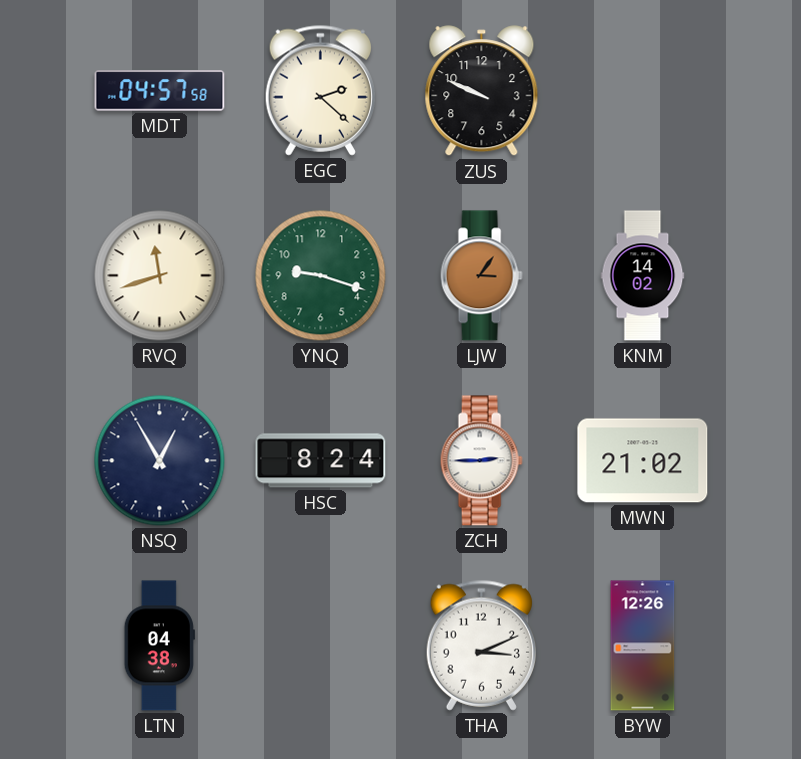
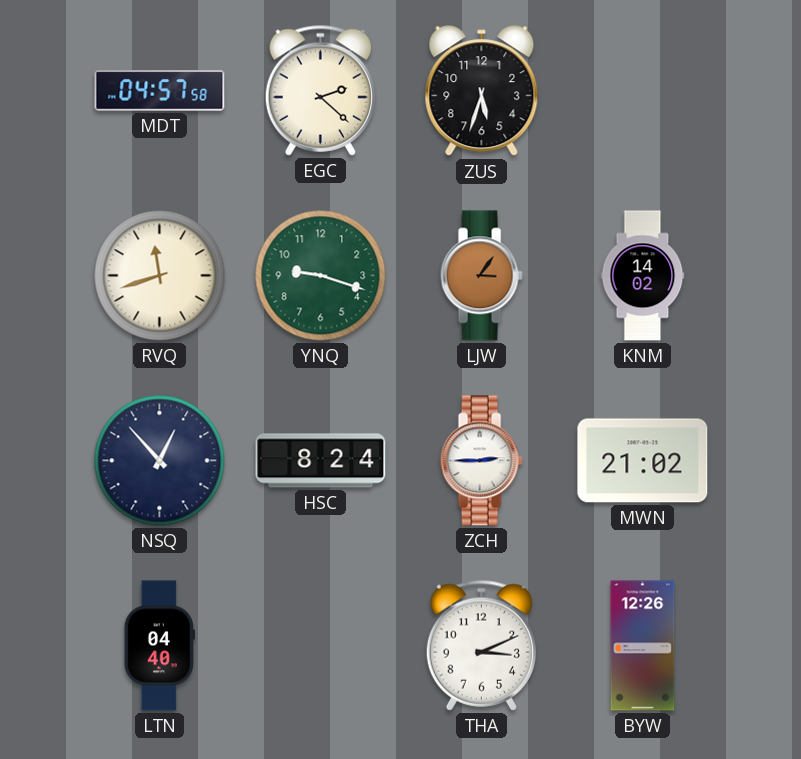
ZUS: 9:49 -> 5:33
NSQ: 12:55 -> 12:53
LTN: 04:38 -> 04:40
